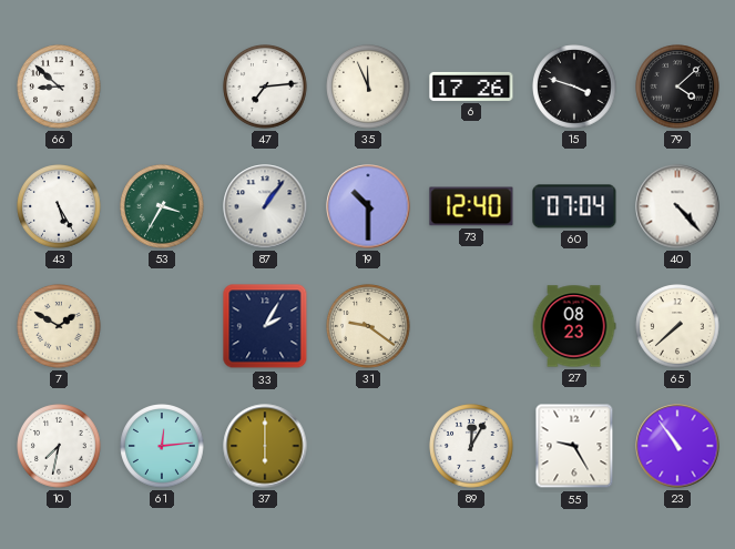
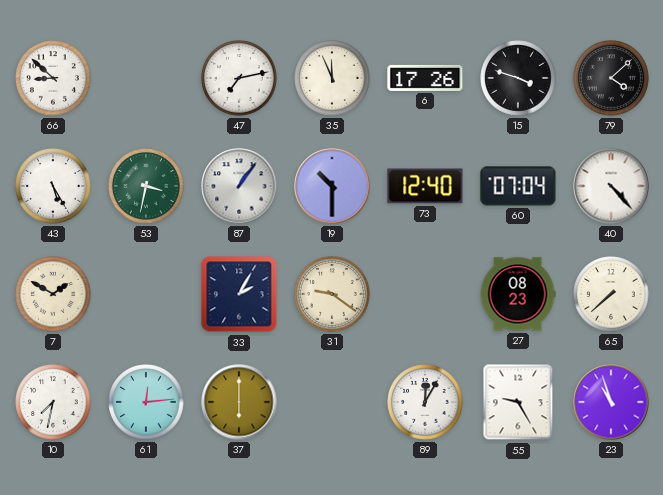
47: 7:14 -> 7:13
53: 3:35 -> 3:32
23: 10:54 -> 10:57
